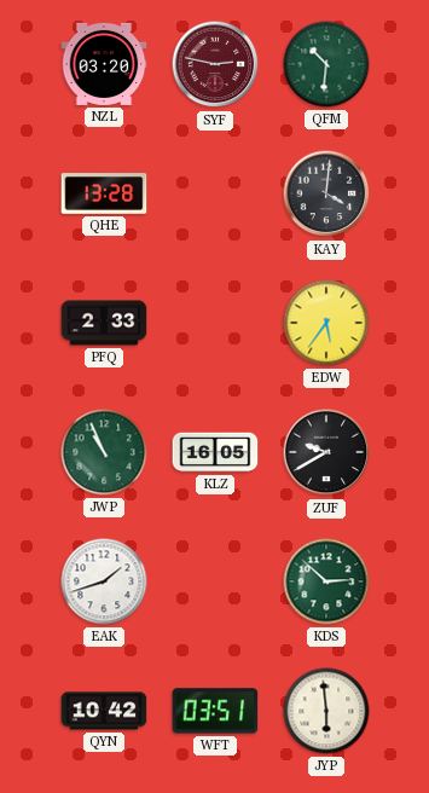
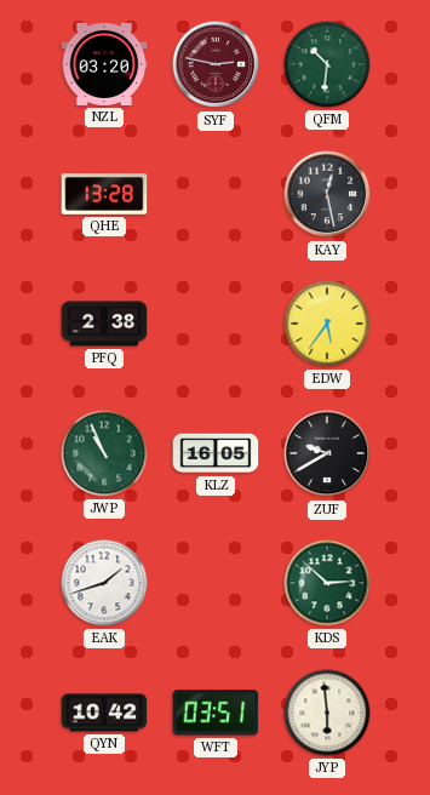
KAY: 4:01 -> 12:28
PFQ: 2:33 -> 2:38
